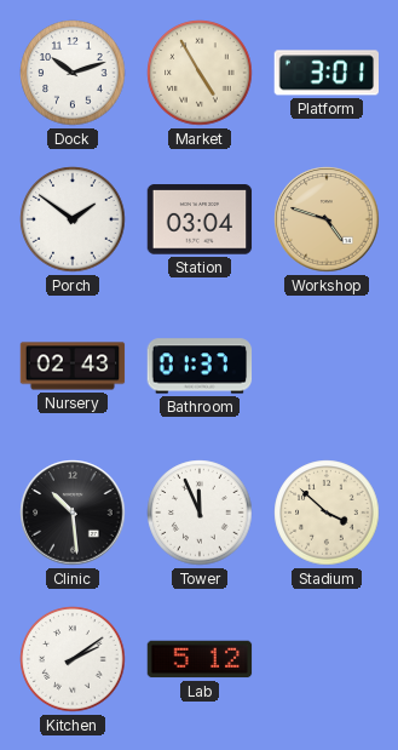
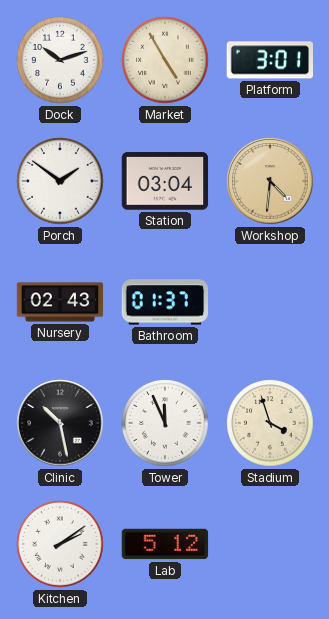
Workshop: 4:48 -> 4:31
Clinic: 10:29 -> 10:28
Stadium: 3:52 -> 3:57
